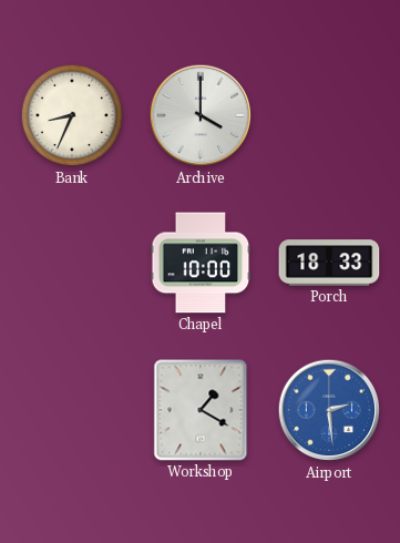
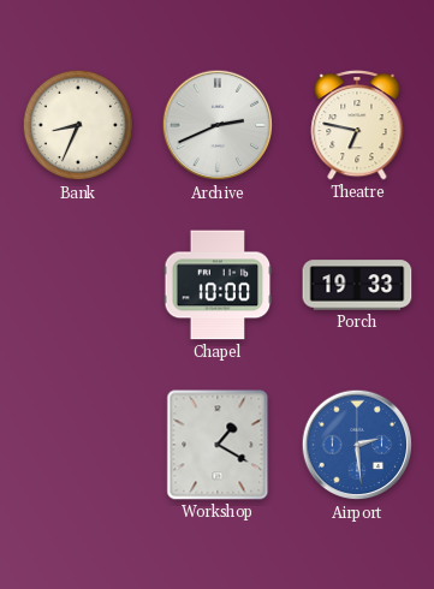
Archive: 4:00 -> 2:41
Theatre: none -> 6:47
Porch: 18:33 -> 19:33
